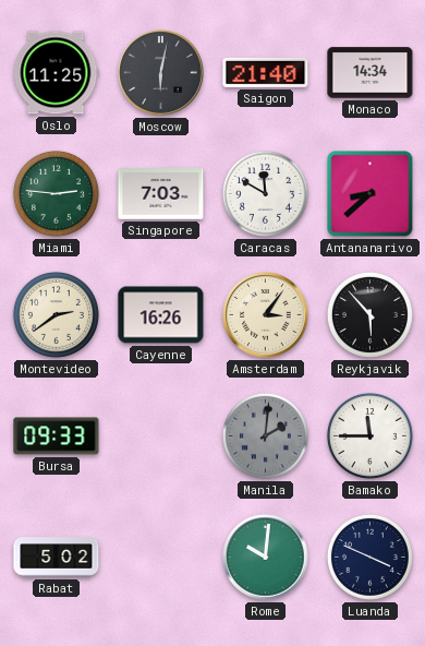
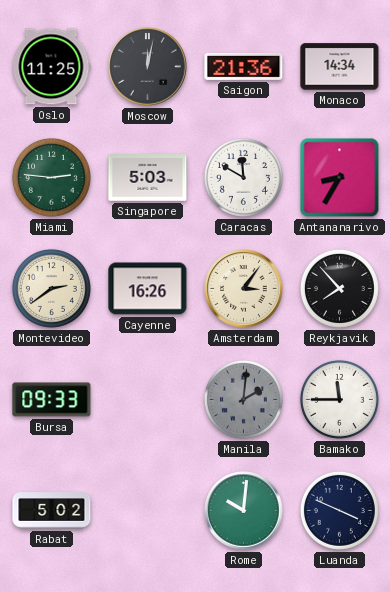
Moscow: 6:02 -> 12:02
Saigon: 21:40 -> 21:36
Singapore: 7:03 -> 5:03
Antananarivo: 8:38 -> 8:35
Reykjavik: 5:53 -> 7:53
